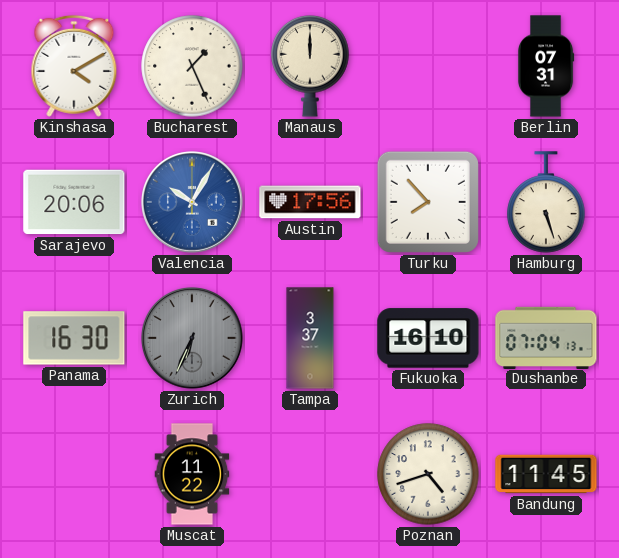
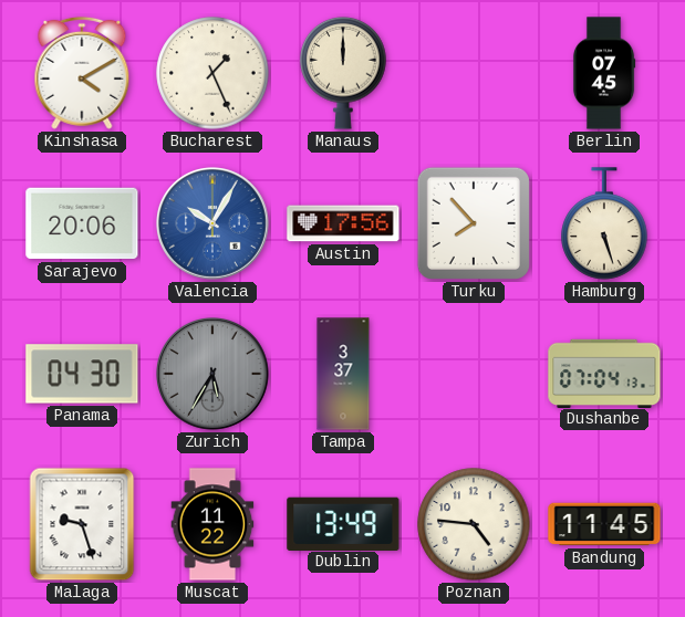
Berlin: 07:31 -> 07:45
Panama: 16:30 -> 04:30
Zurich: 6:34 -> 5:35
Fukuoka: 16:10 -> none
Malaga: none -> 9:27
Dublin: none -> 13:49
Poznan: 4:42 -> 4:46
